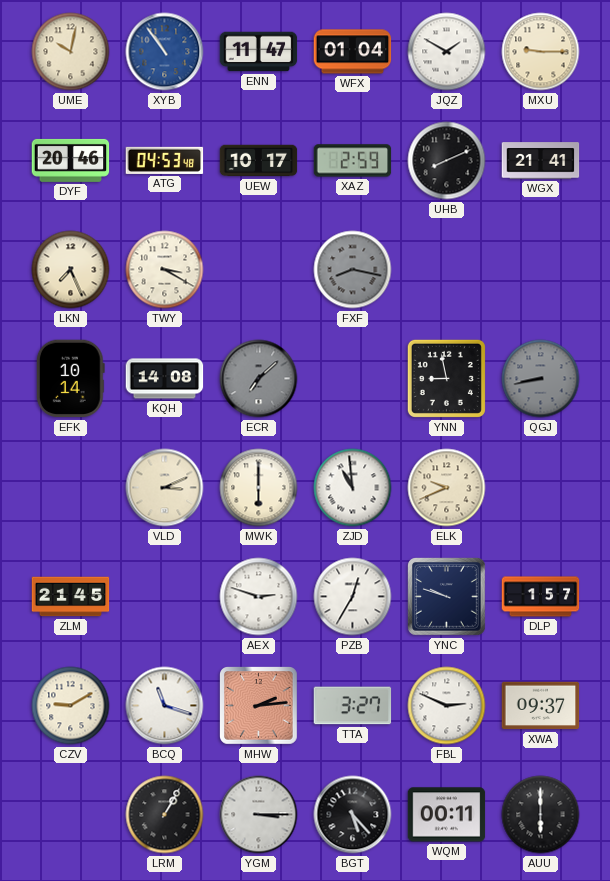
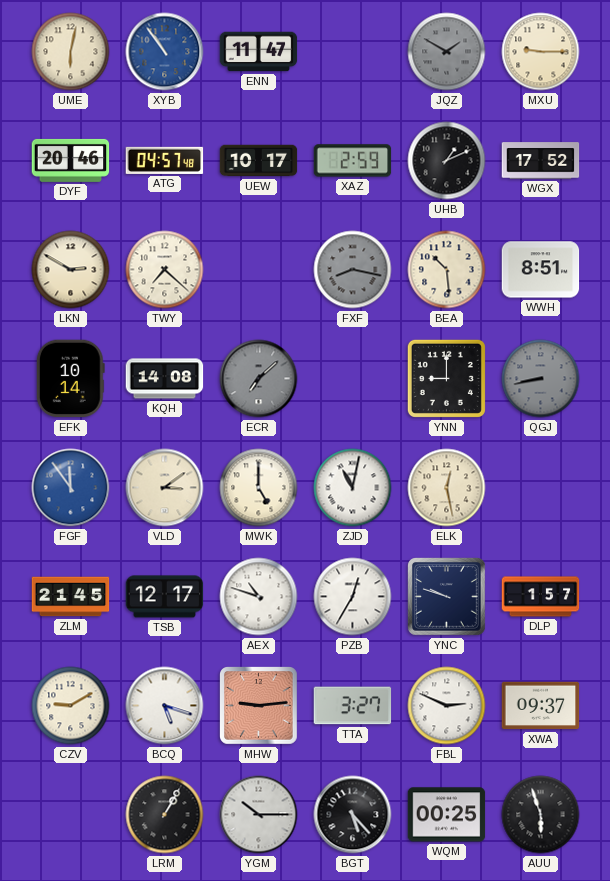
UME: 10:02 -> 6:02
WFX: 01:04 -> none
JQZ dial: white -> grey
ATG: 04:53 -> 04:57
UHB: 8:11 -> 1:11
WGX: 21:41 -> 17:52
LKN: 7:26 -> 2:50
TWY: 3:20 -> 7:22
BEA: none -> 10:29
WWH: none -> 8:51
YNN: 8:58 -> 9:00
FGF: none -> 11:54
VLD: 3:11 -> 3:09
MWK: 6:00 -> 5:00
ZJD: 10:59 -> 11:02
ELK: 9:41 -> 12:28
TSB: none -> 12:17
AEX: 2:48 -> 10:48
BCQ: 11:18 -> 5:18
MHW: 2:14 -> 9:14
YGM: 3:15 -> 10:15
WQM: 00:11 -> 00:25
AUU: 6:00 -> 5:57
